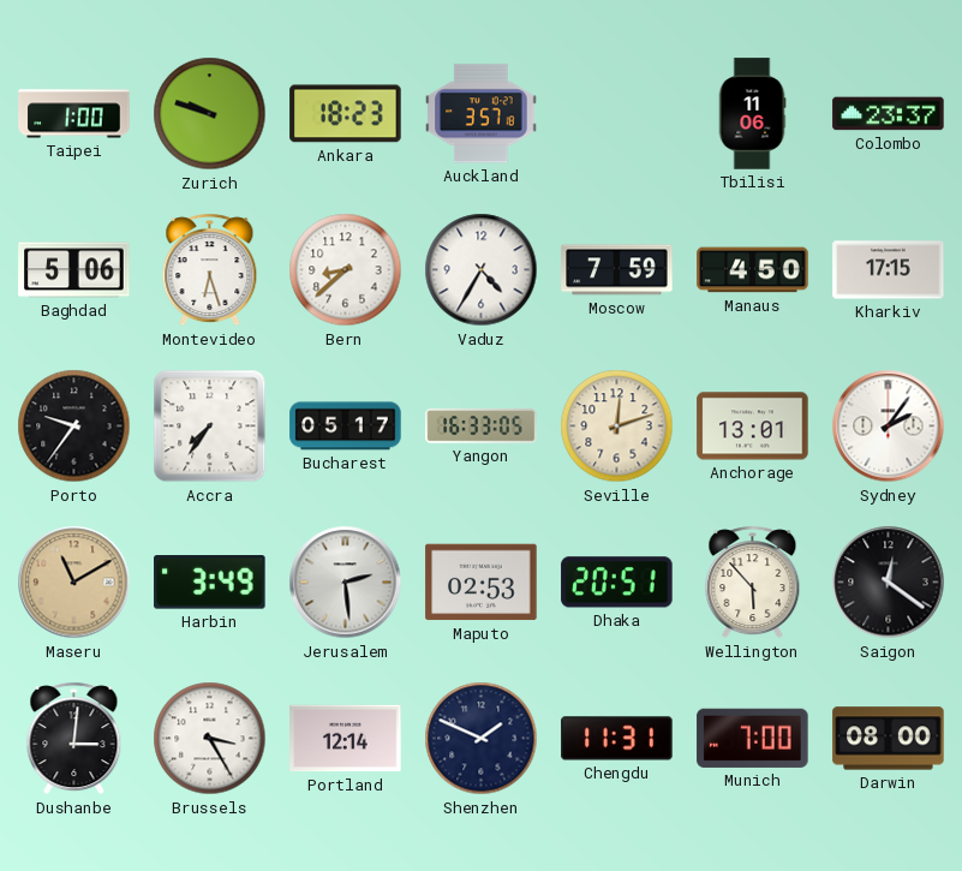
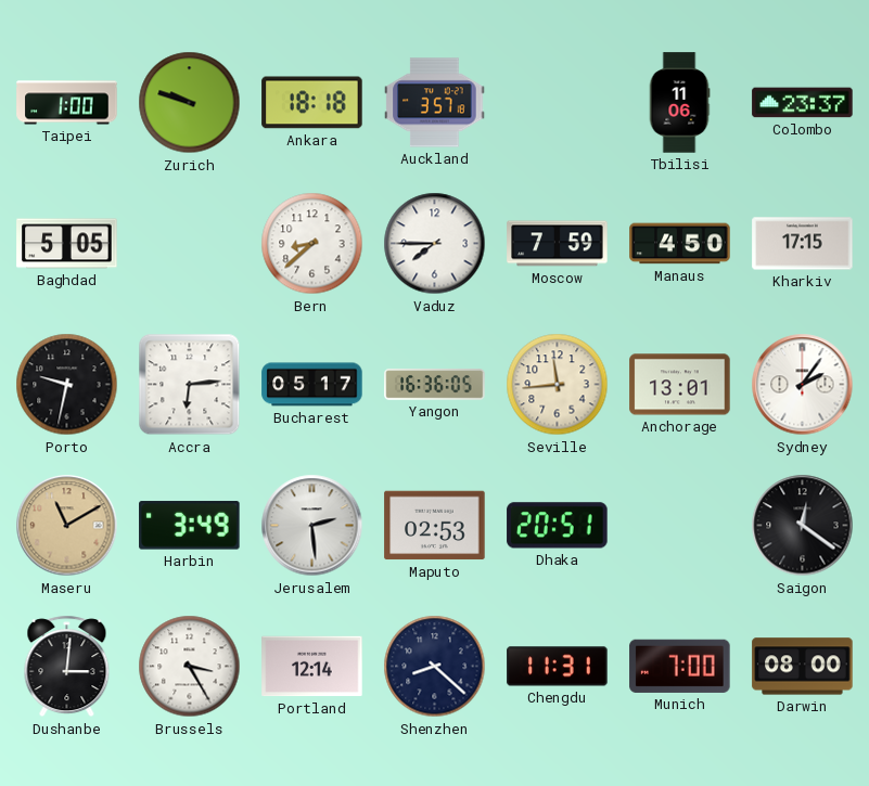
Ankara: 18:23 -> 18:18
Baghdad: 5:06 -> 5:05
Montevideo: 6:27 -> none
Vaduz: 4:35 -> 7:45
Porto: 9:36 -> 9:32
Accra: 7:36 -> 6:14
Yangon: 16:33 -> 16:36
Seville: 12:12 -> 11:44
Wellington: 5:53 -> none
Shenzhen: 1:49 -> 8:22
